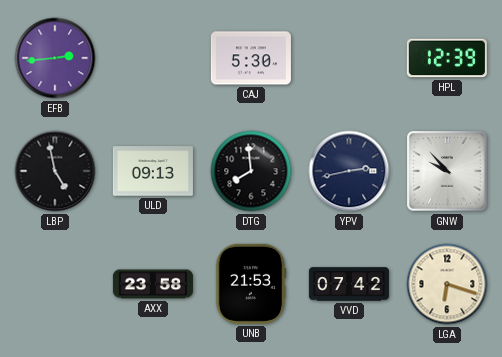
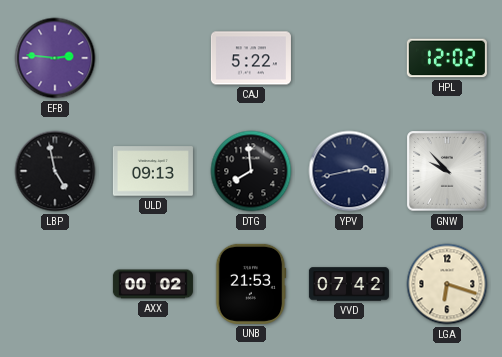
EFB: 2:44 -> 2:46
CAJ: 5:30 -> 5:22
HPL: 12:39 -> 12:02
AXX: 23:58 -> 00:02
